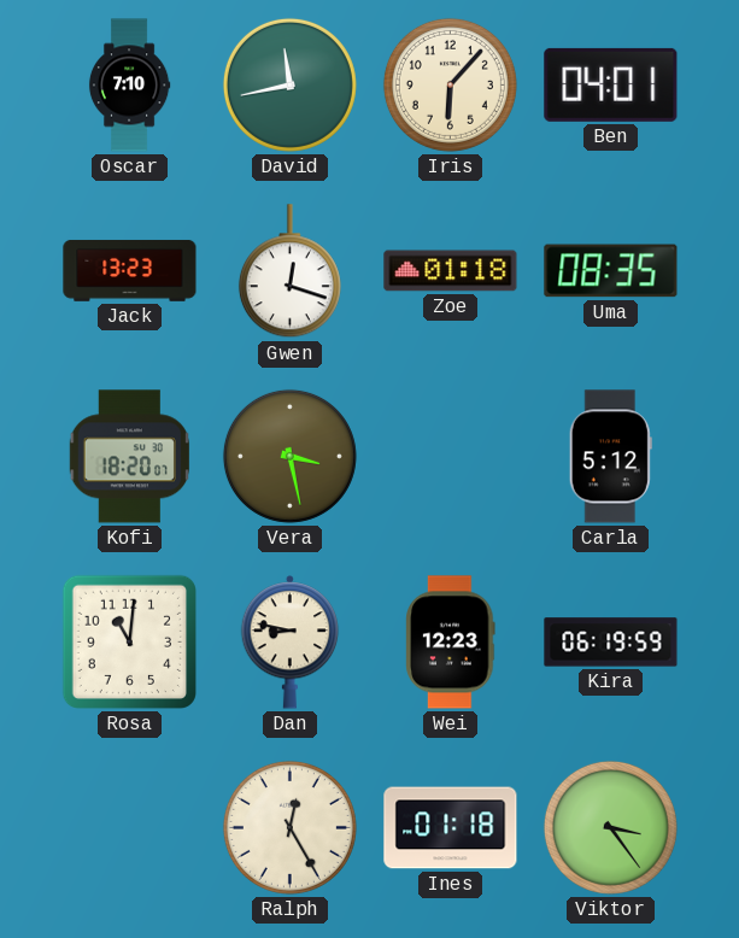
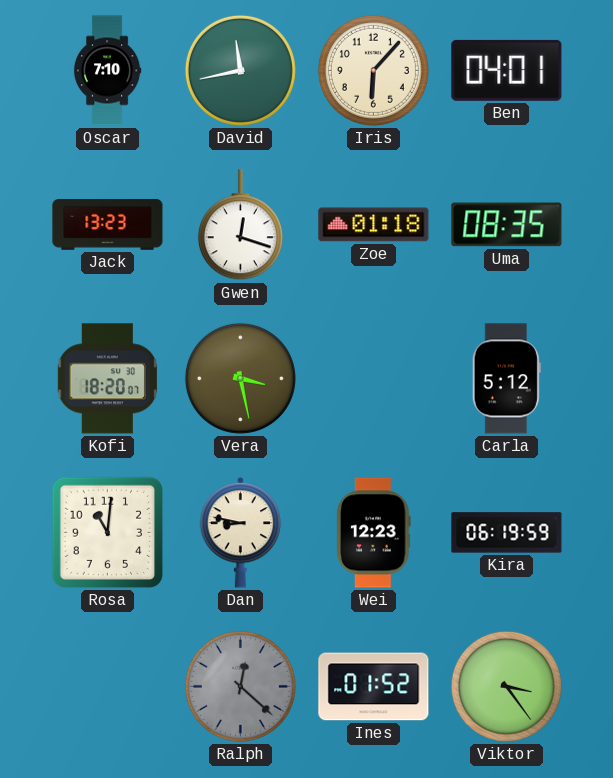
Ralph: 12:25 -> 12:22
Ralph dial: cream -> grey
Ines: 01:18 -> 01:52
